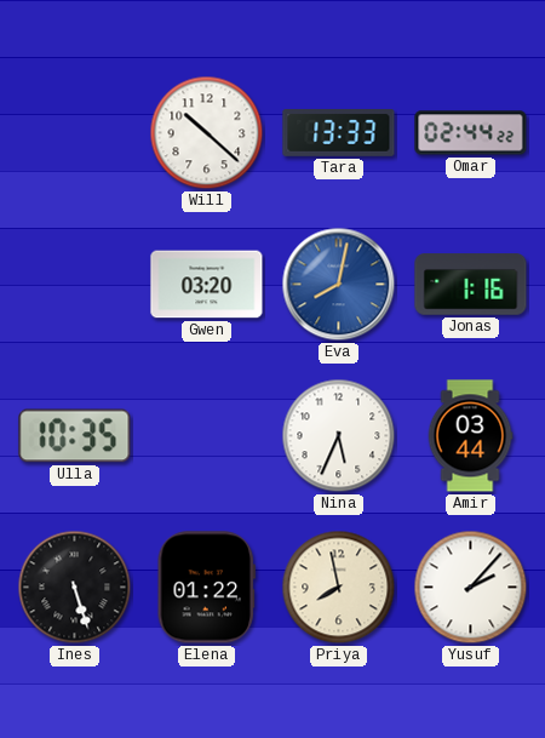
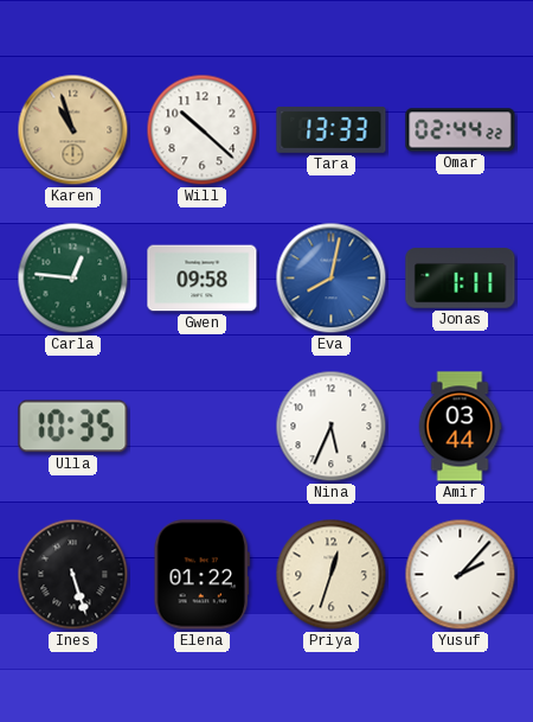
Karen: none -> 10:57
Carla: none -> 12:46
Gwen: 03:20 -> 09:58
Jonas: 1:16 -> 1:11
Priya: 7:58 -> 12:33
